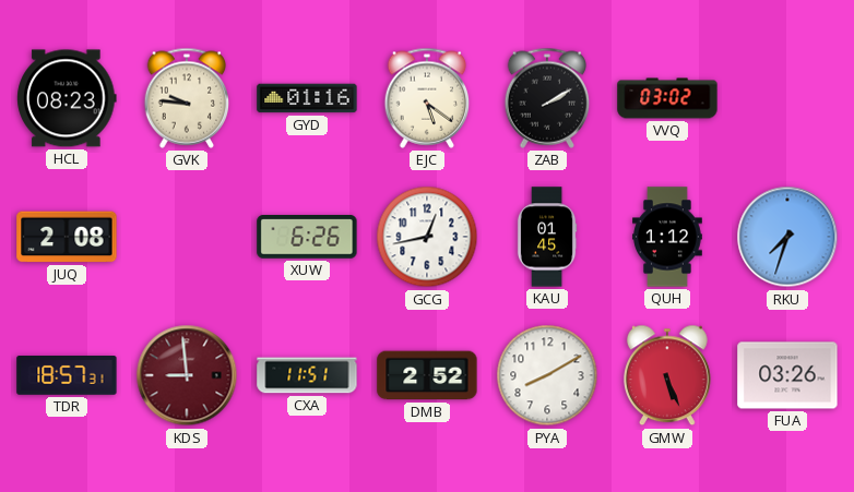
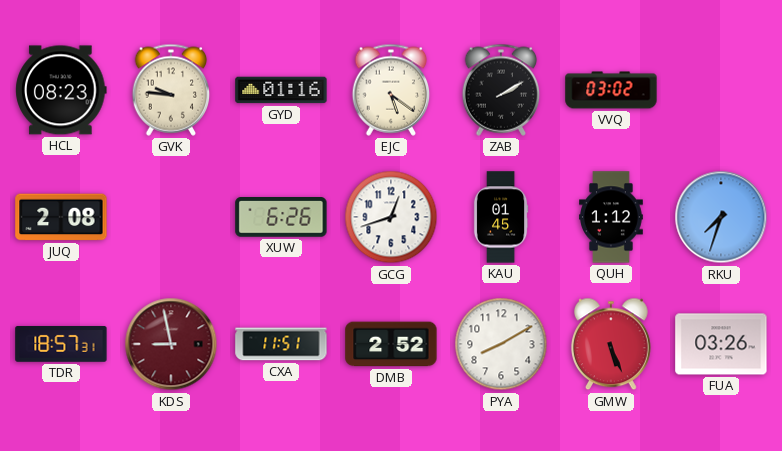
GCG: 12:43 -> 12:42
KDS: 8:59 -> 8:58
